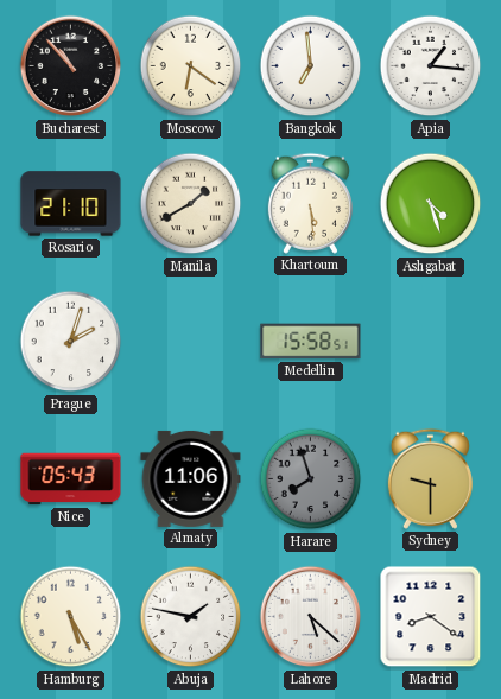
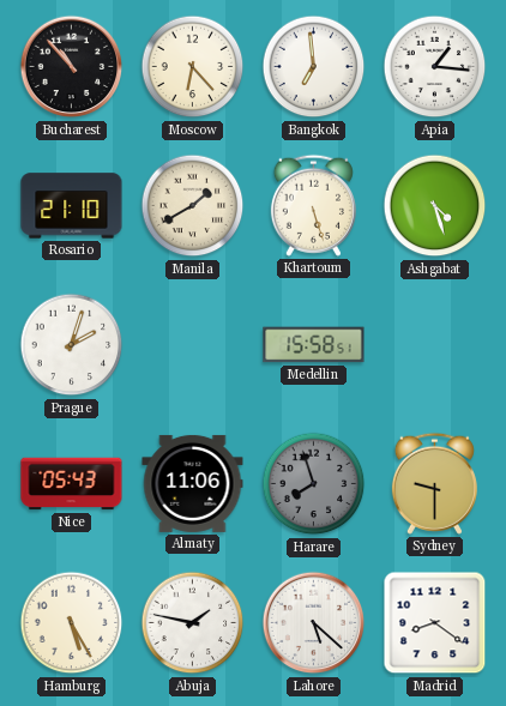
Moscow: 6:21 -> 6:23
Khartoum: 5:29 -> 5:27
